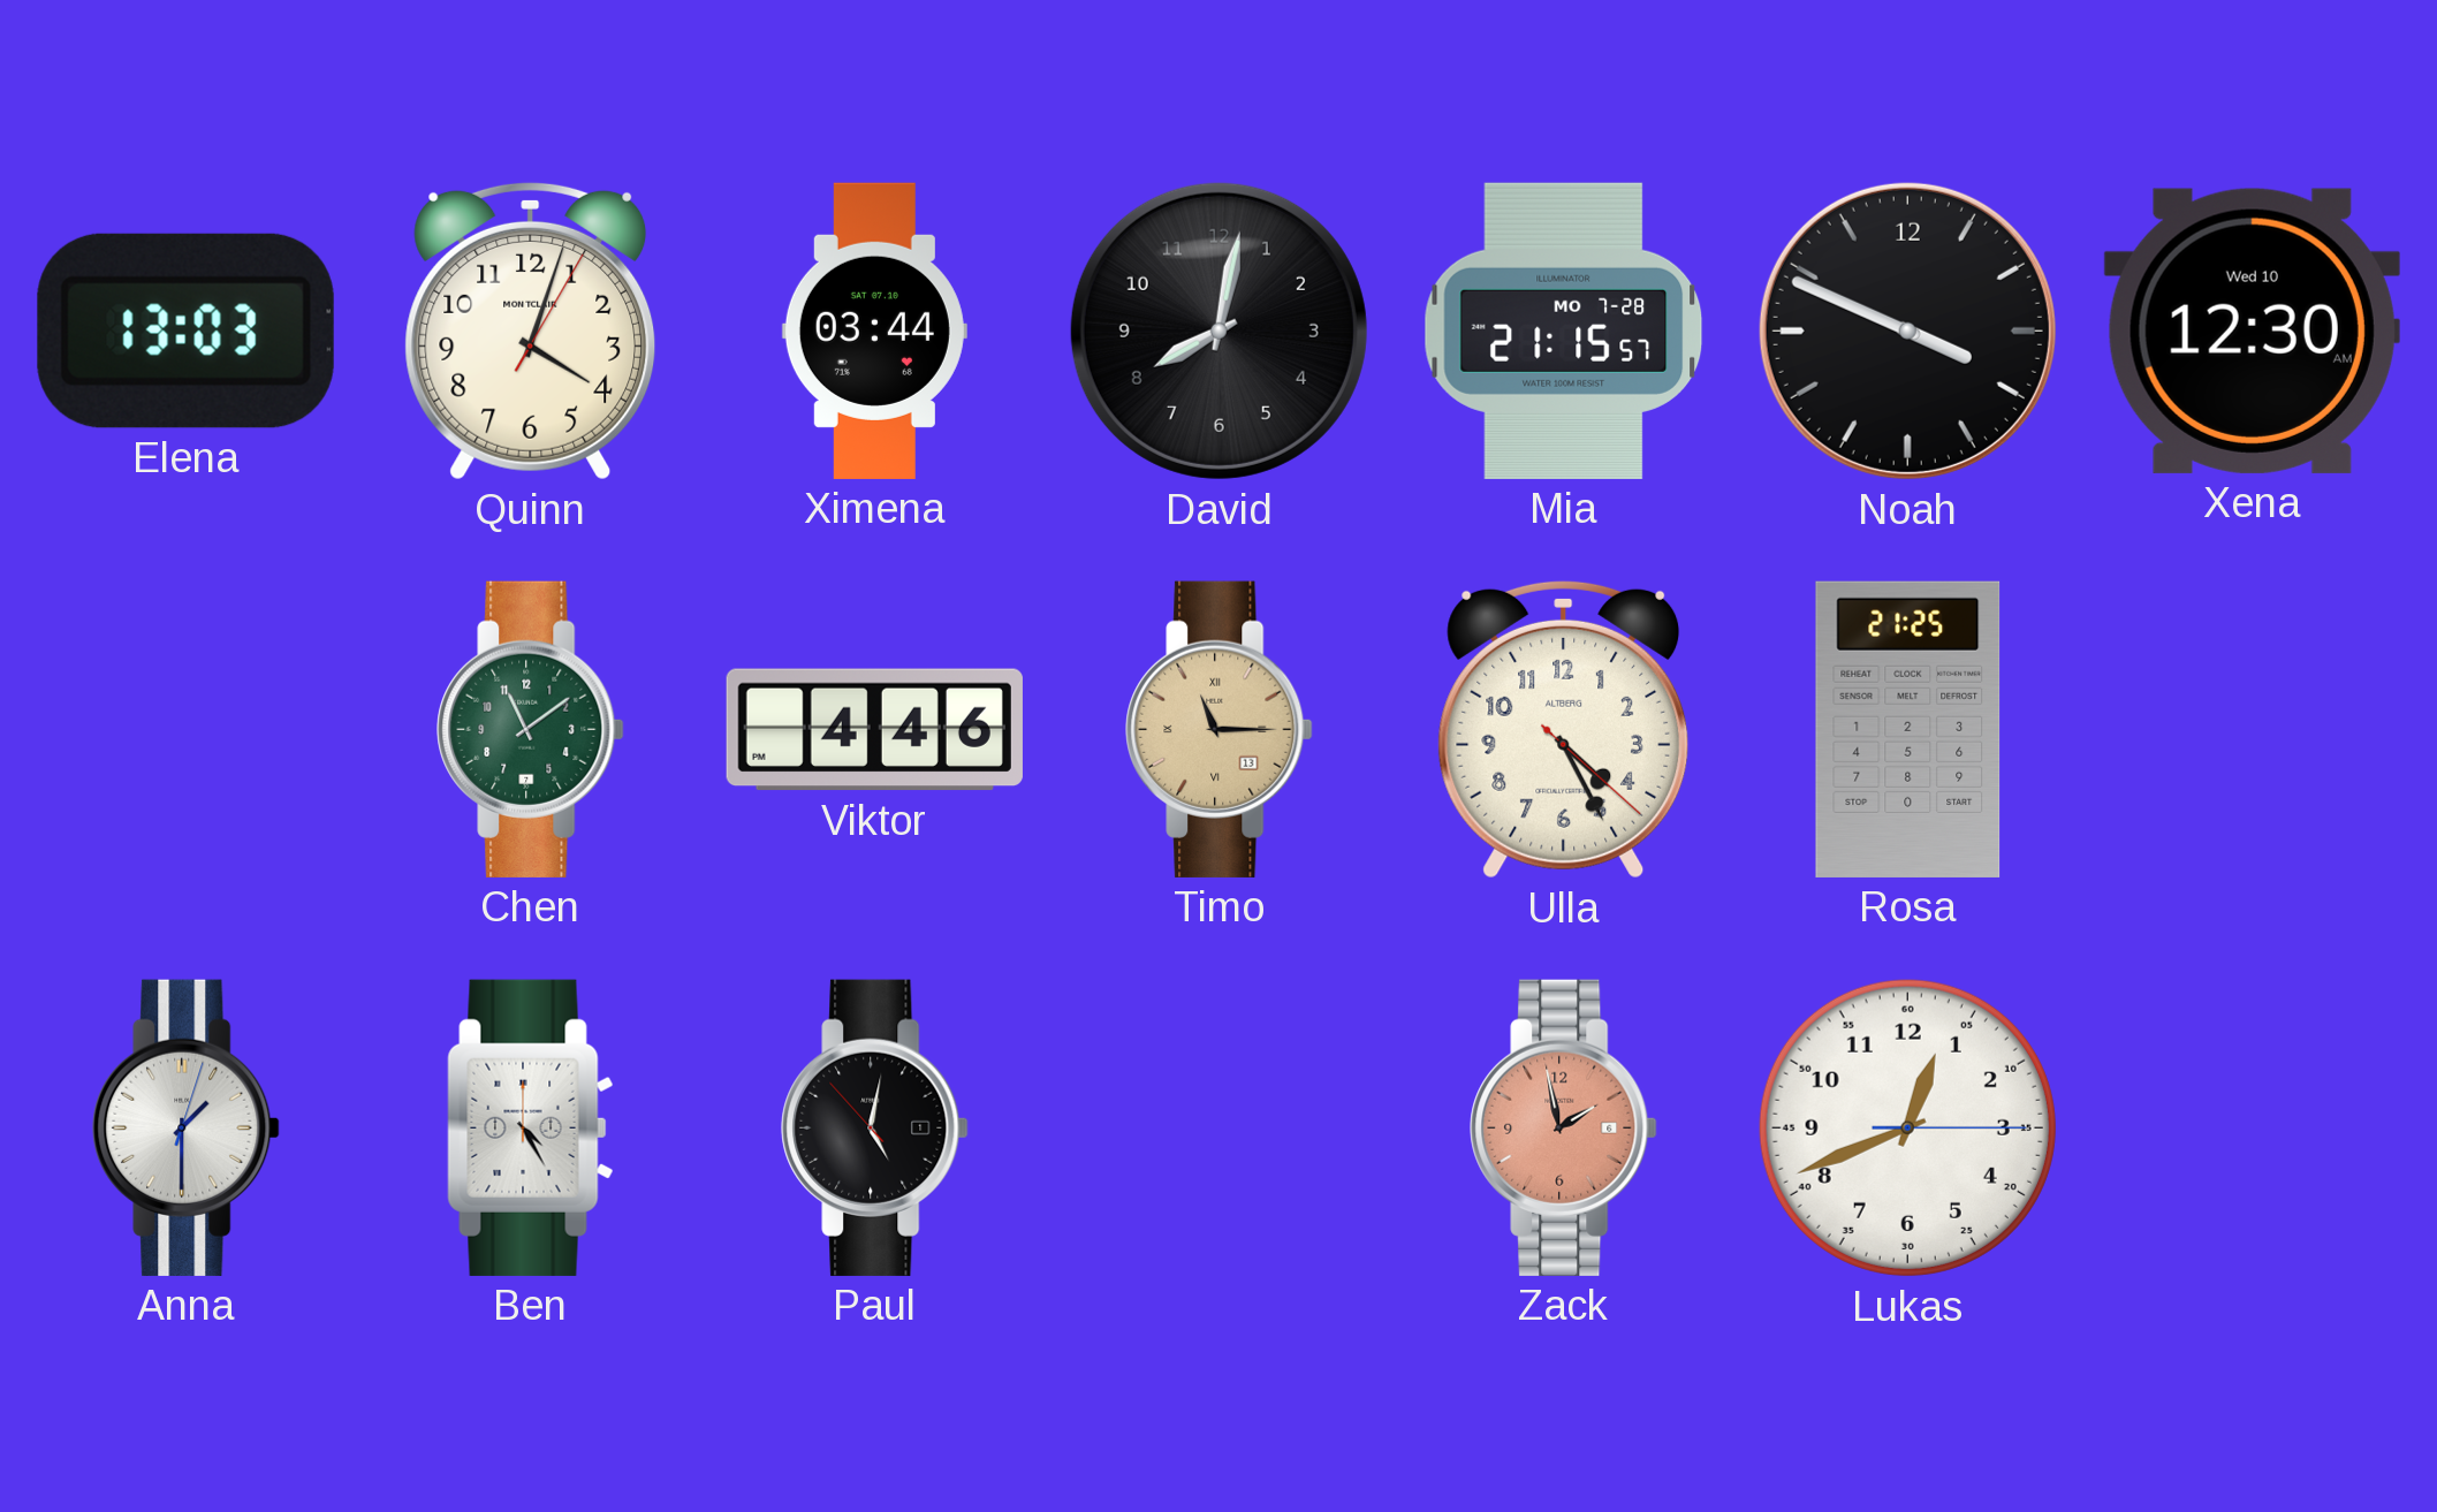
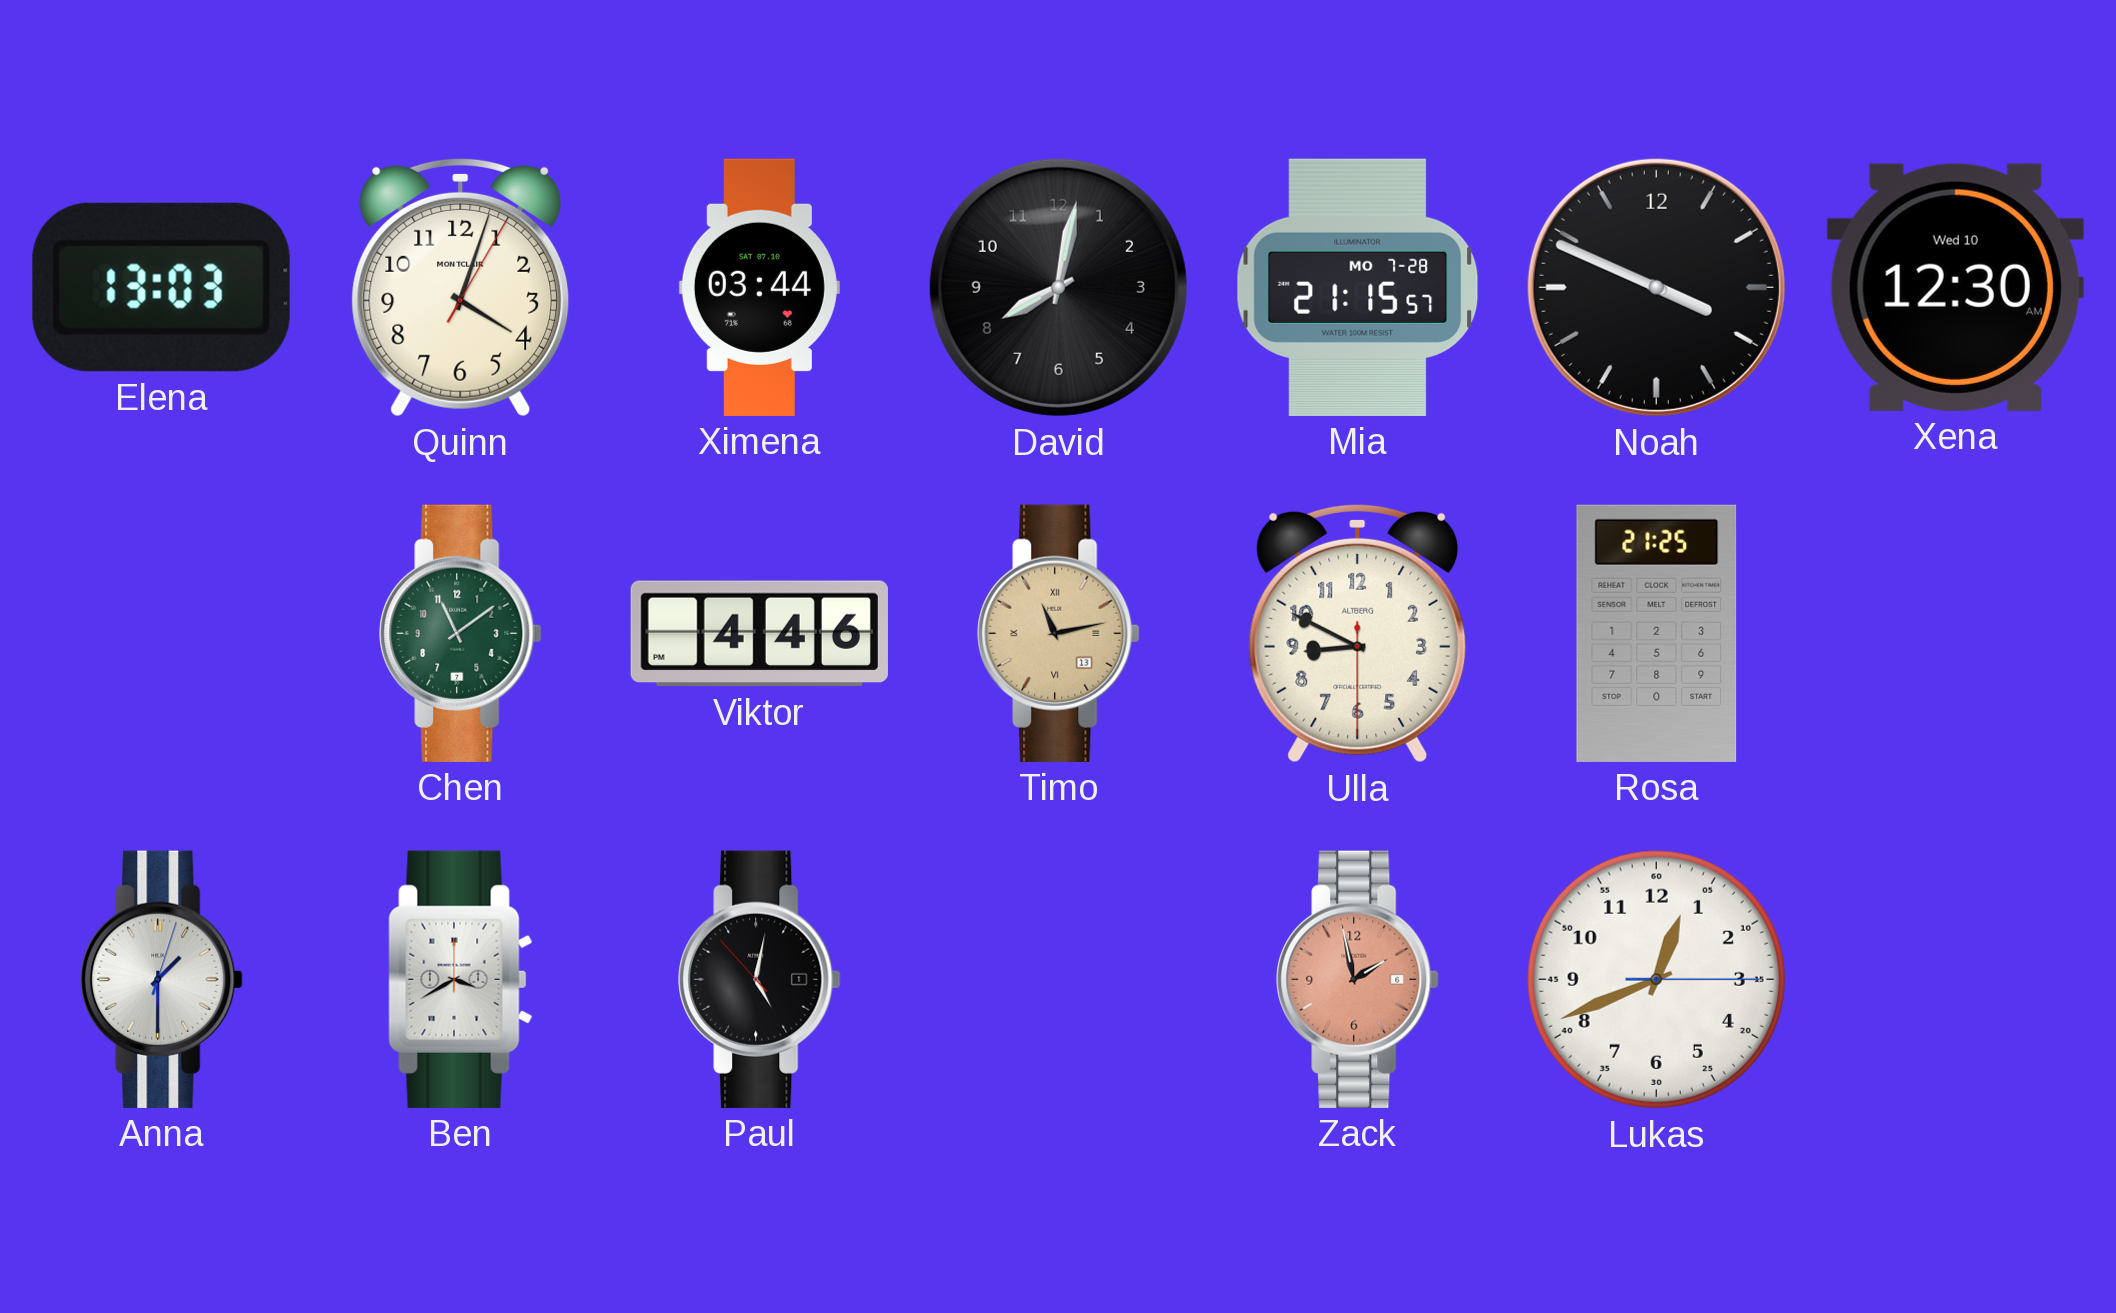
Timo: 11:15 -> 11:13
Ulla: 4:25 -> 8:49
Ben: 4:25 -> 3:40
